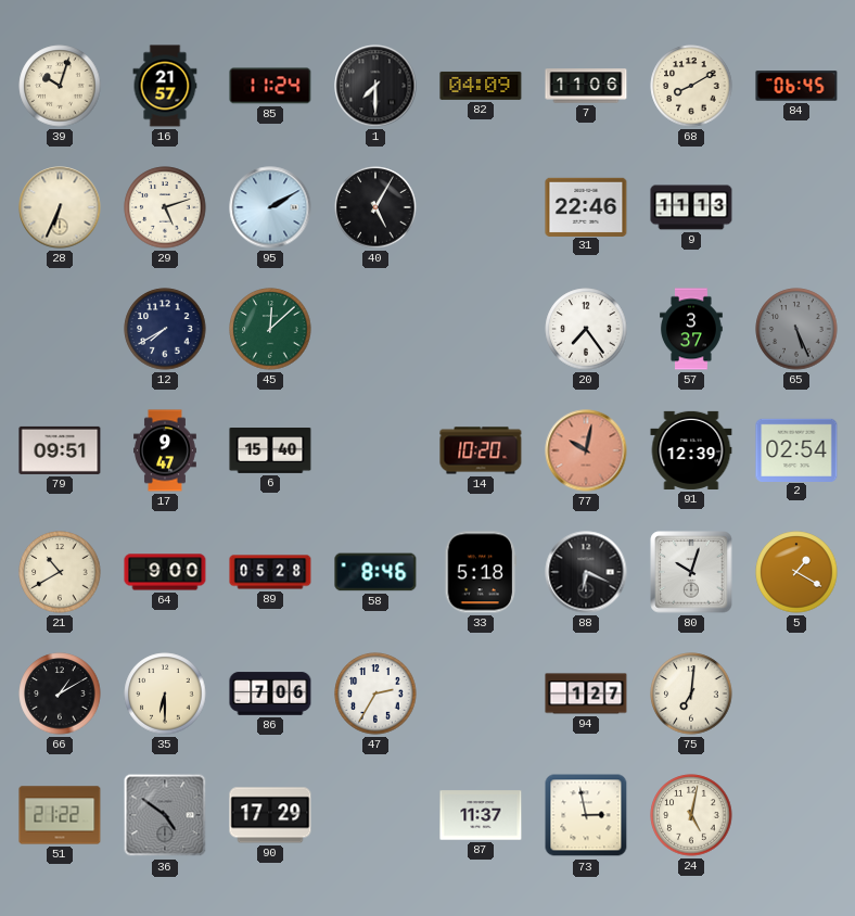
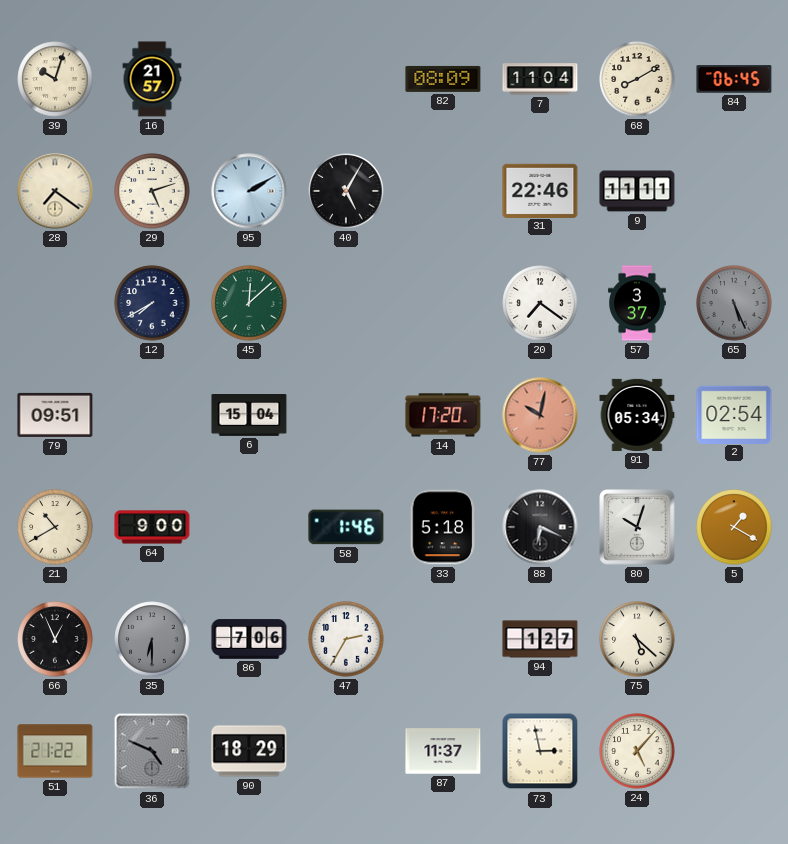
85: 11:24 -> none
1: 7:30 -> none
82: 04:09 -> 08:09
7: 11:06 -> 11:04
28: 6:34 -> 7:21
9: 11:13 -> 11:11
20: 7:24 -> 7:21
17: 9:47 -> none
6: 15:40 -> 15:04
14: 10:20 -> 17:20
91: 12:39 -> 05:34
89: 05:28 -> none
58: 8:46 -> 1:46
66: 1:10 -> 12:56
35 dial: cream -> grey
75: 7:01 -> 5:22
36: 4:51 -> 4:49
90: 17:29 -> 18:29
24: 5:02 -> 5:07
